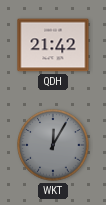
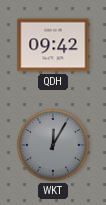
QDH: 21:42 -> 09:42
